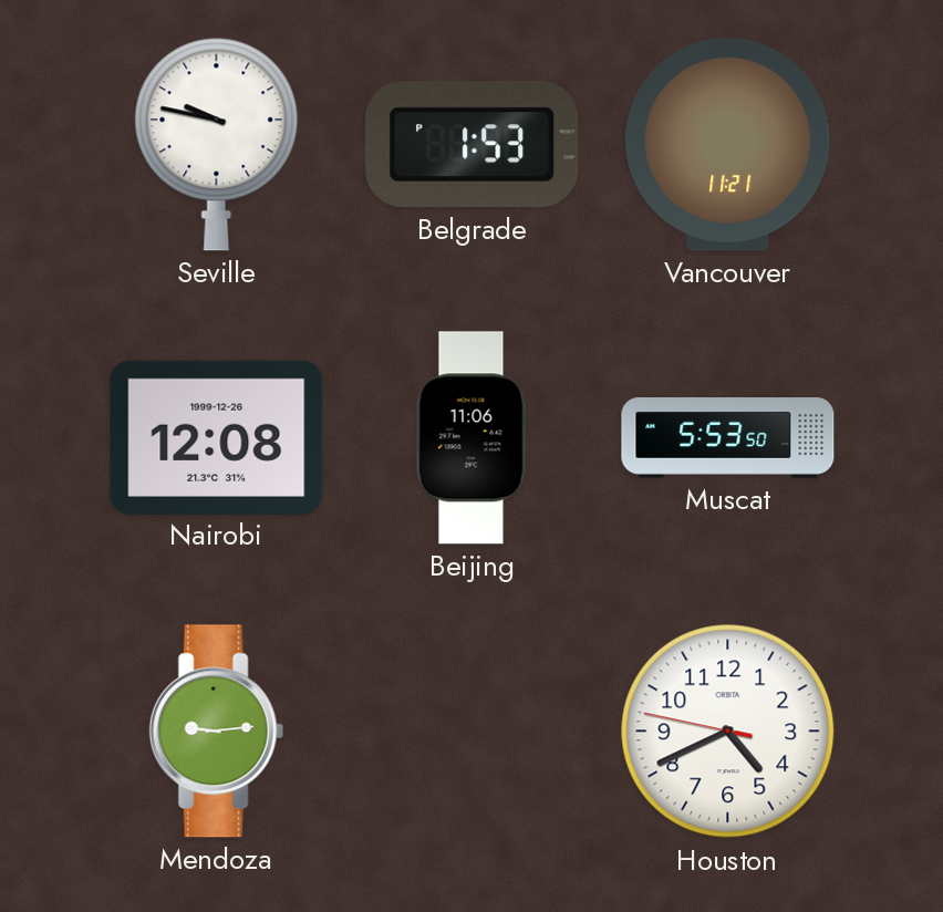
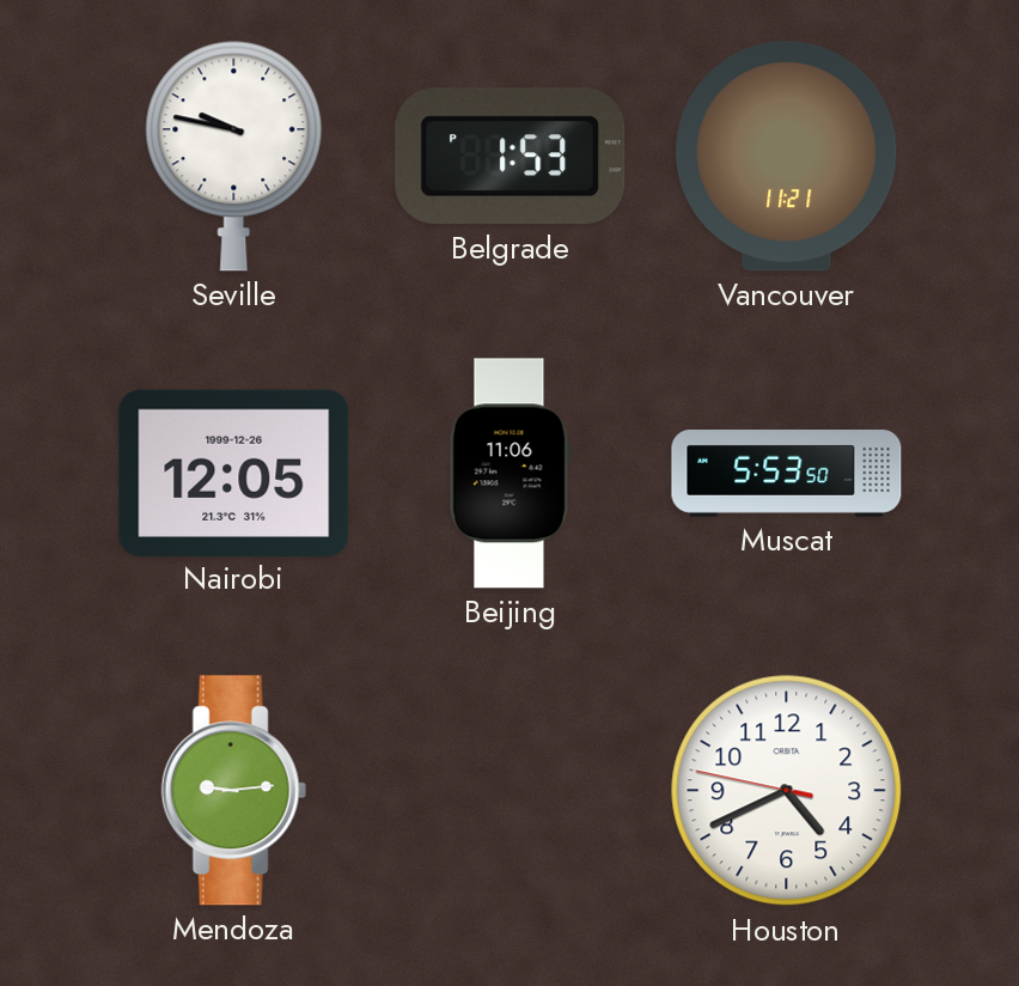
Nairobi: 12:08 -> 12:05
